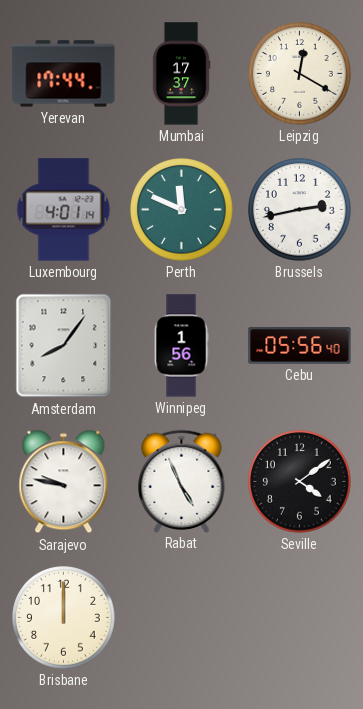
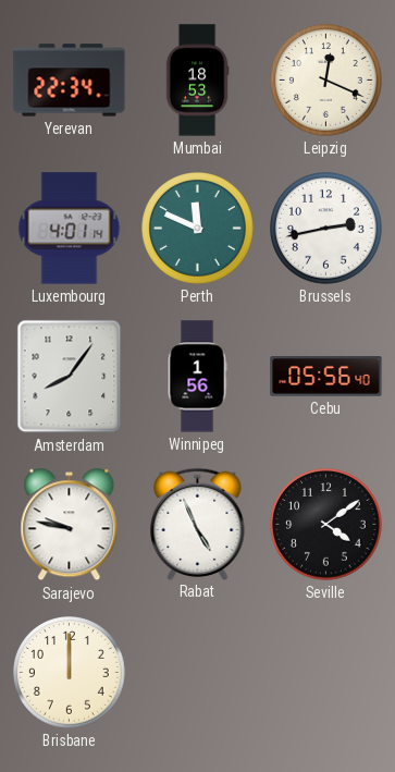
Yerevan: 17:44 -> 22:34
Mumbai: 17:37 -> 18:53
Leipzig: 12:20 -> 12:19
